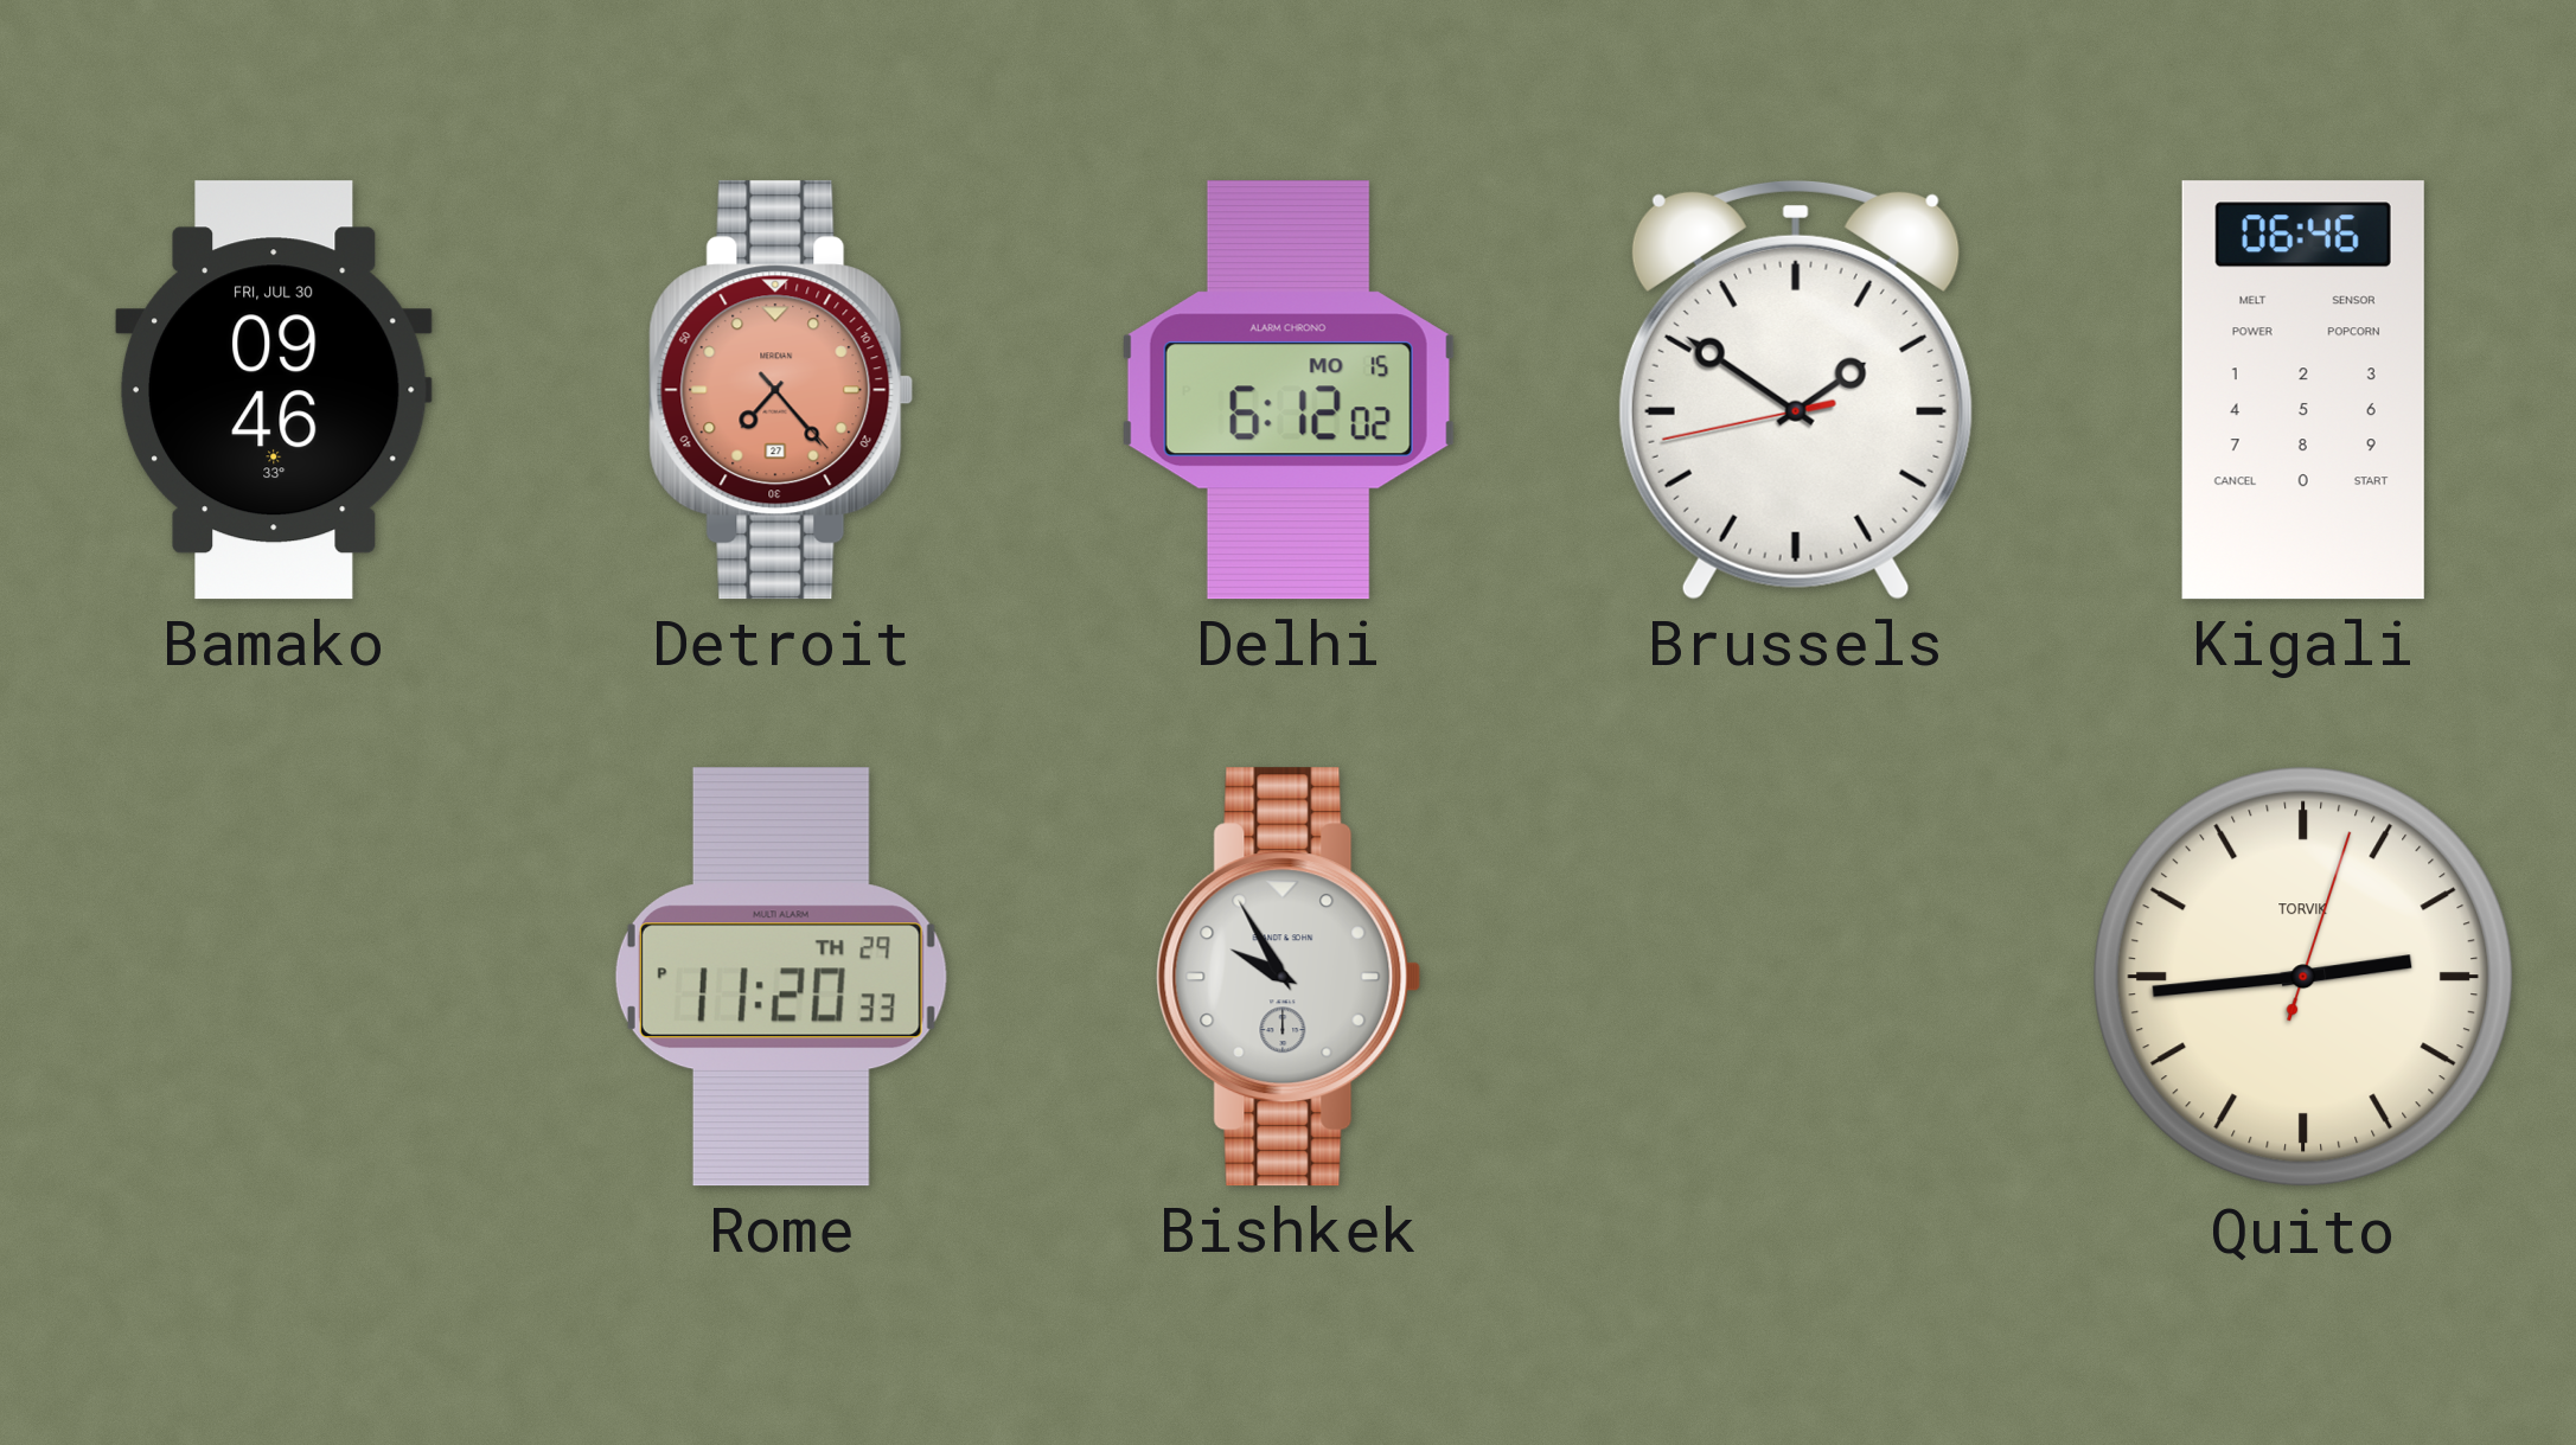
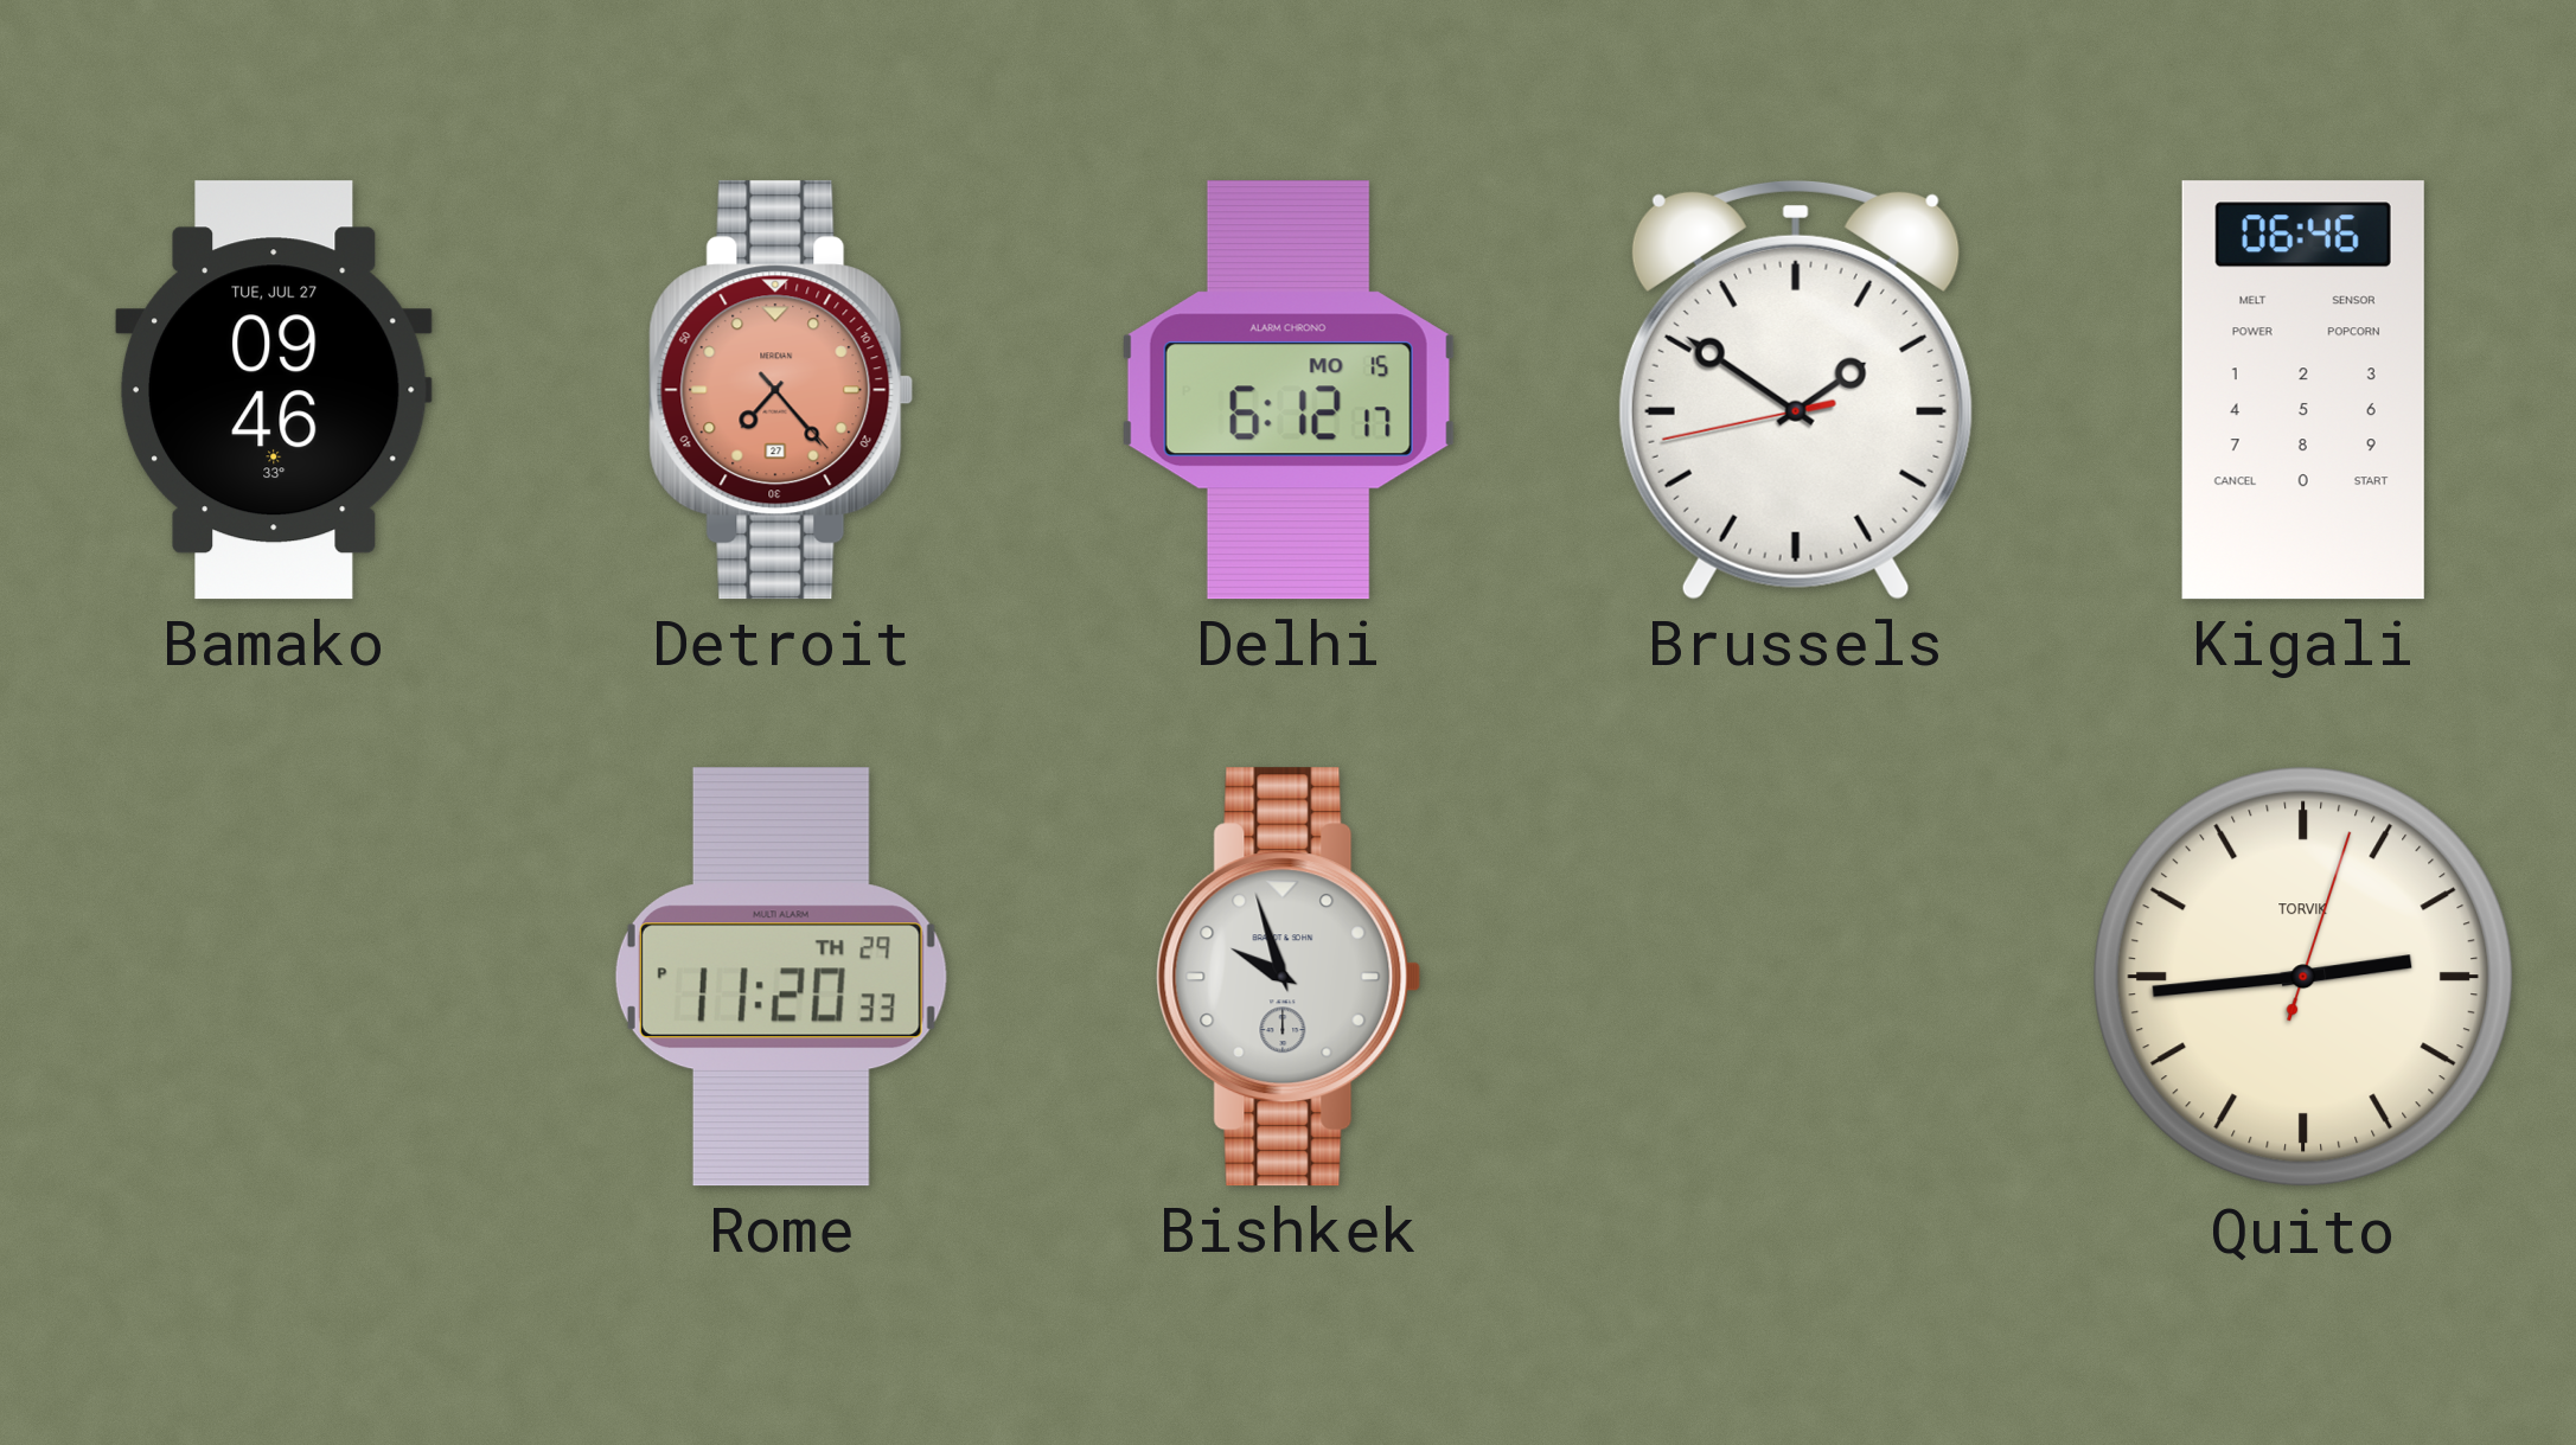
Bamako date: FRI, JUL 30 -> TUE, JUL 27
Delhi: 6:12:02 -> 6:12:17
Bishkek: 9:55 -> 9:57
